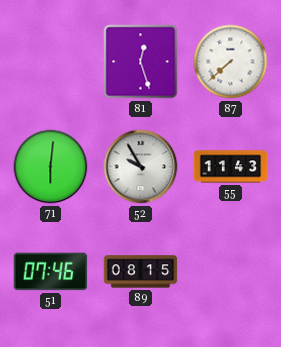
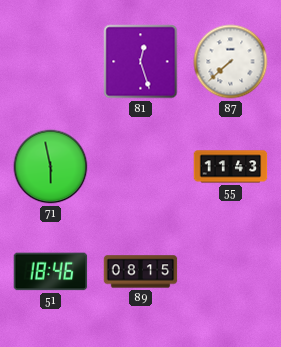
71: 6:01 -> 5:58
52: 9:55 -> none
51: 07:46 -> 18:46
